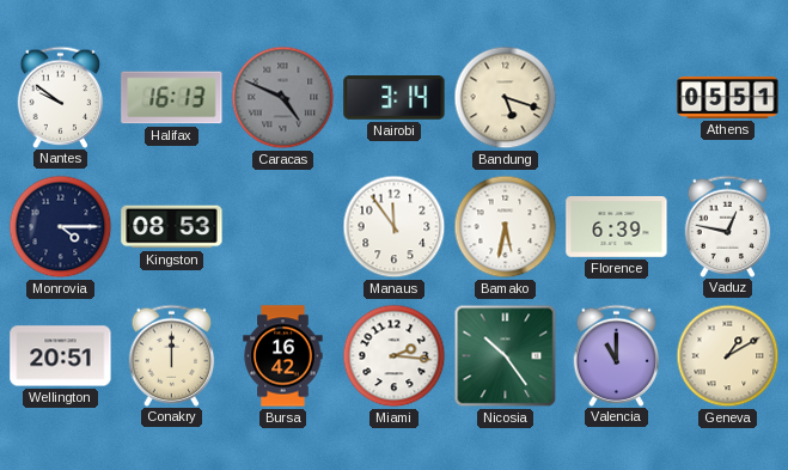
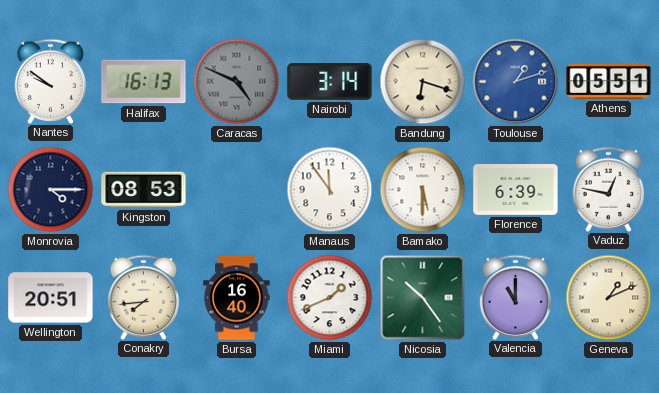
Bandung: 5:18 -> 6:18
Toulouse: none -> 1:12
Bamako: 5:32 -> 5:30
Conakry: 12:00 -> 7:44
Bursa: 16:42 -> 16:40
Miami: 2:16 -> 1:41
Geneva: 1:10 -> 1:11
